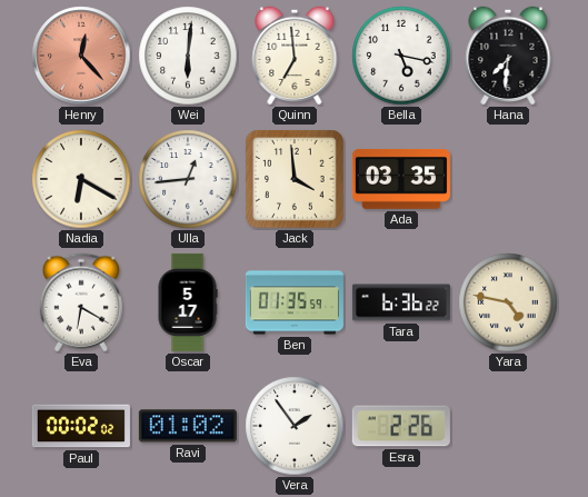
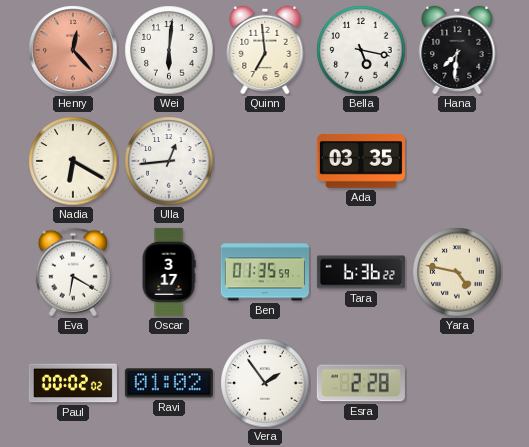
Jack: 3:59 -> none
Oscar: 5:17 -> 3:17
Esra: 2:26 -> 2:28
